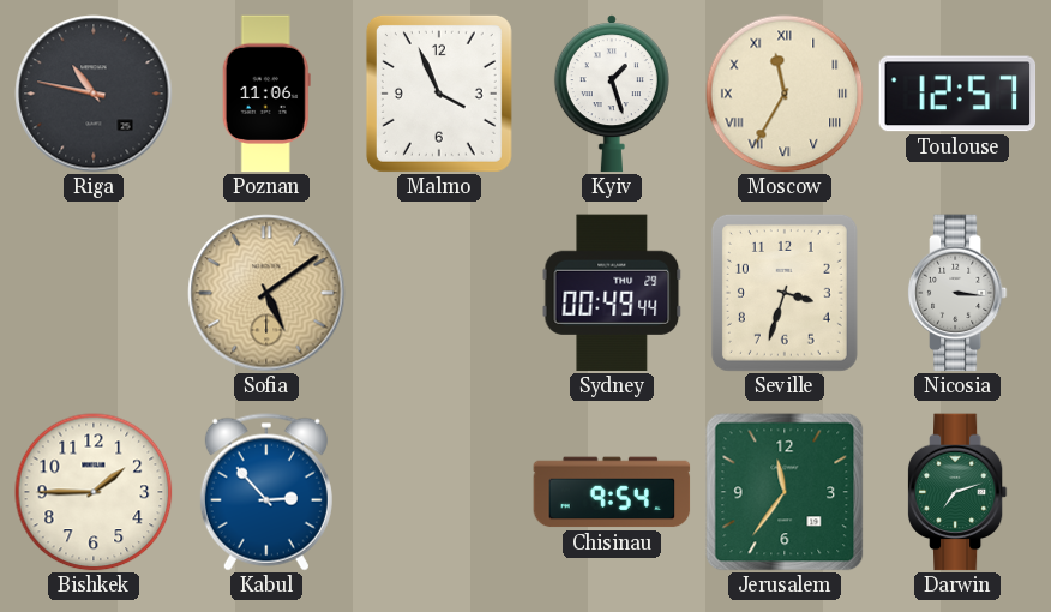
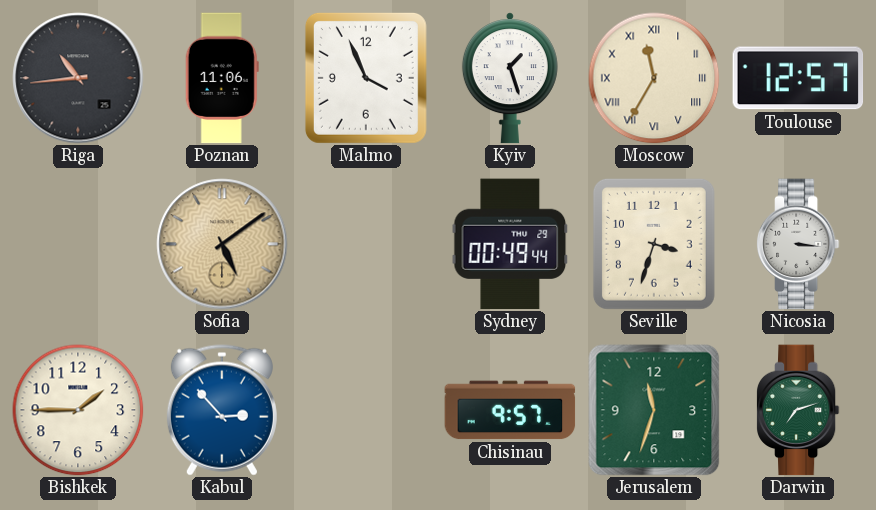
Riga: 10:47 -> 10:44
Chisinau: 9:54 -> 9:57
Jerusalem: 11:36 -> 11:33
